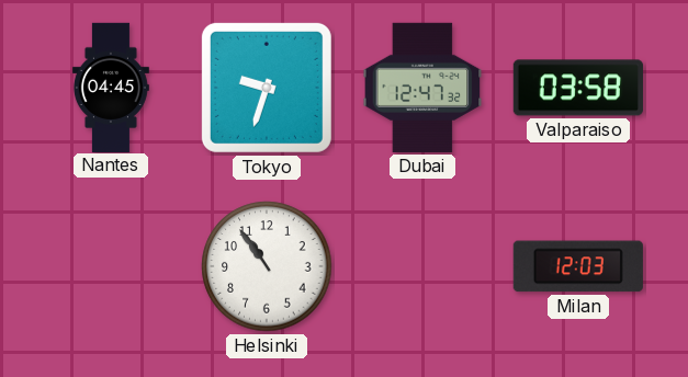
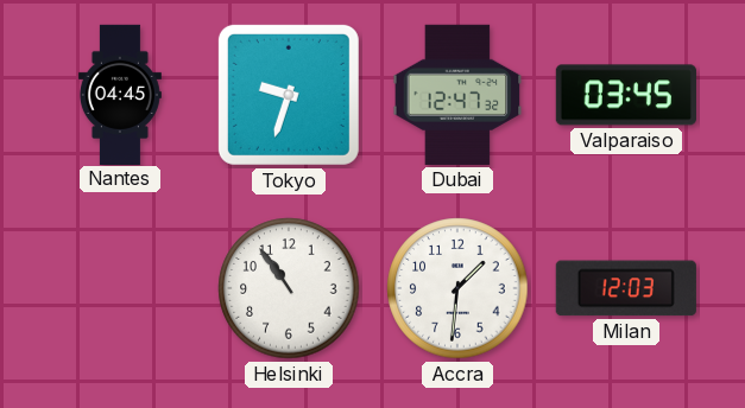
Valparaiso: 03:58 -> 03:45
Accra: none -> 1:31
